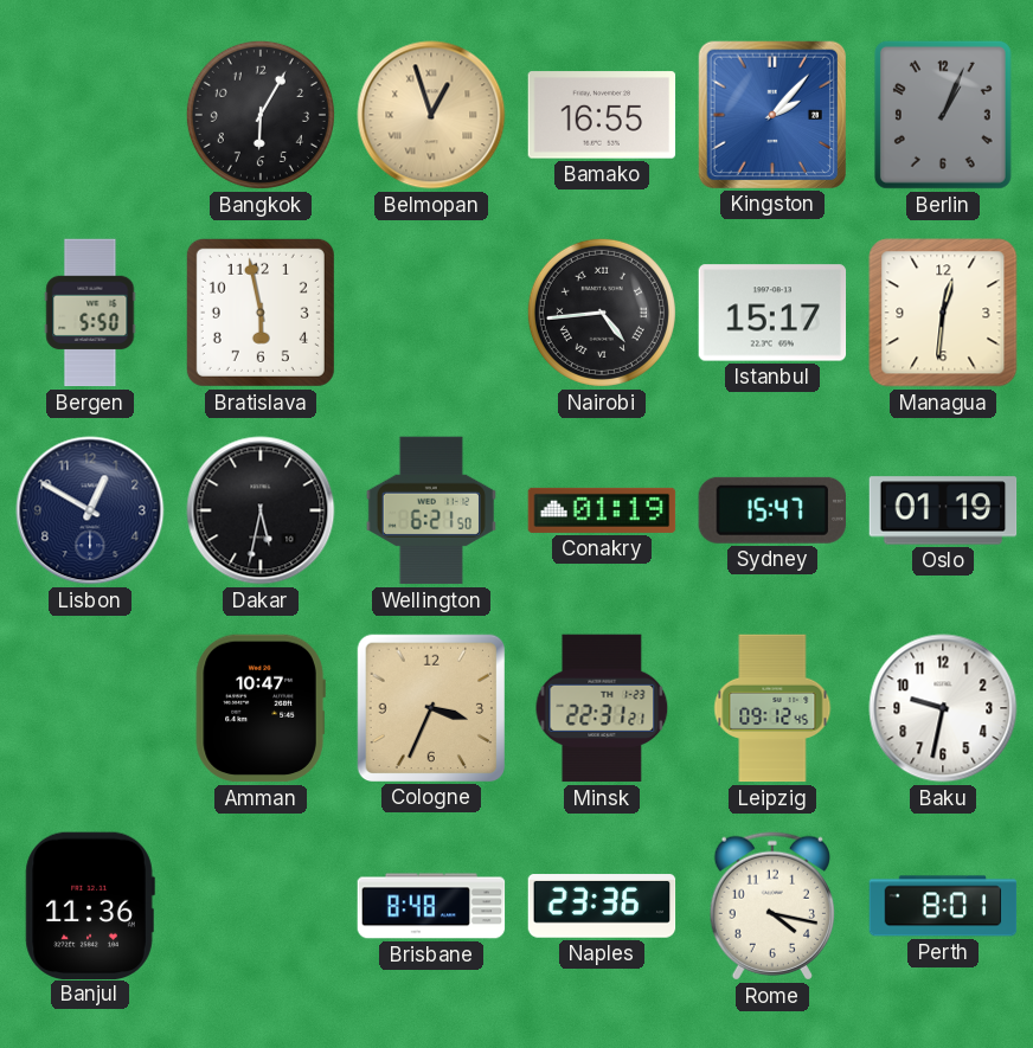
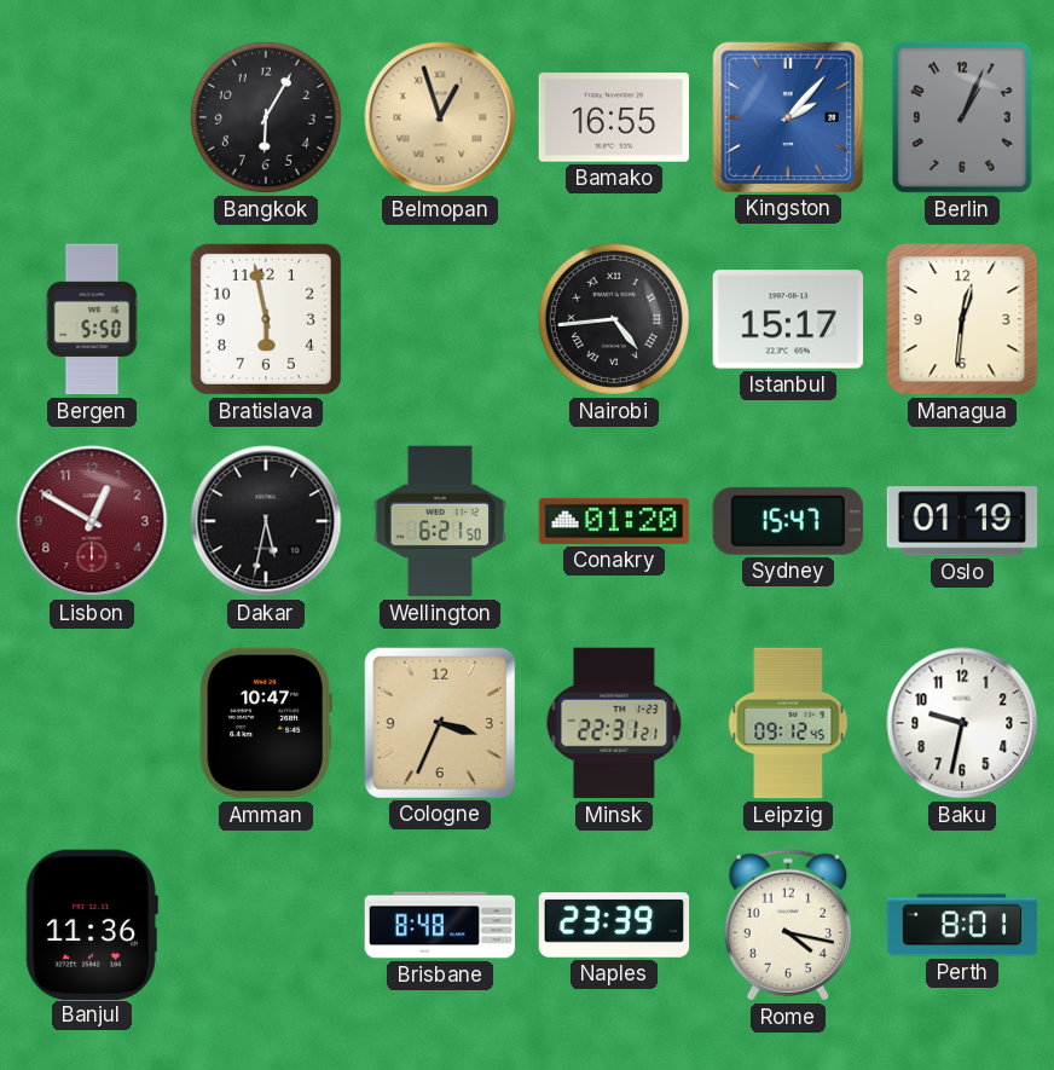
Lisbon dial: navy -> burgundy
Conakry: 01:19 -> 01:20
Naples: 23:36 -> 23:39
